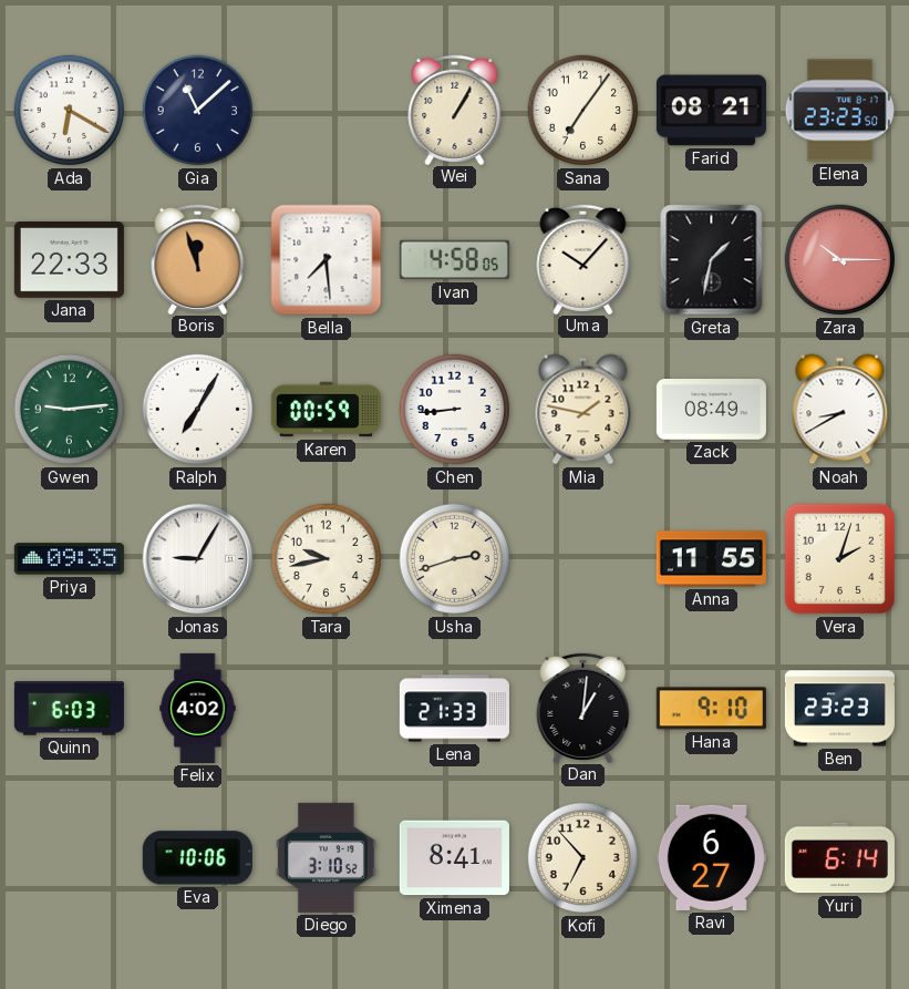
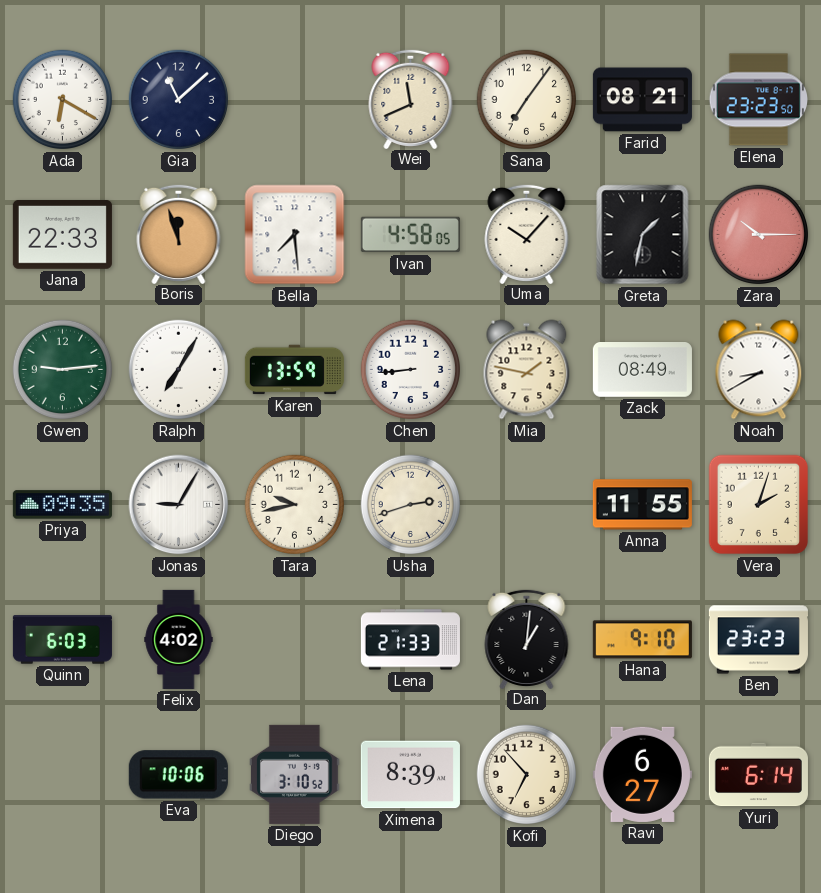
Wei: 1:05 -> 11:41
Karen: 00:59 -> 13:59
Ximena: 8:41 -> 8:39
